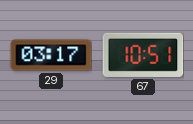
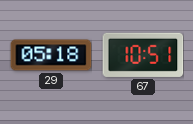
29: 03:17 -> 05:18
